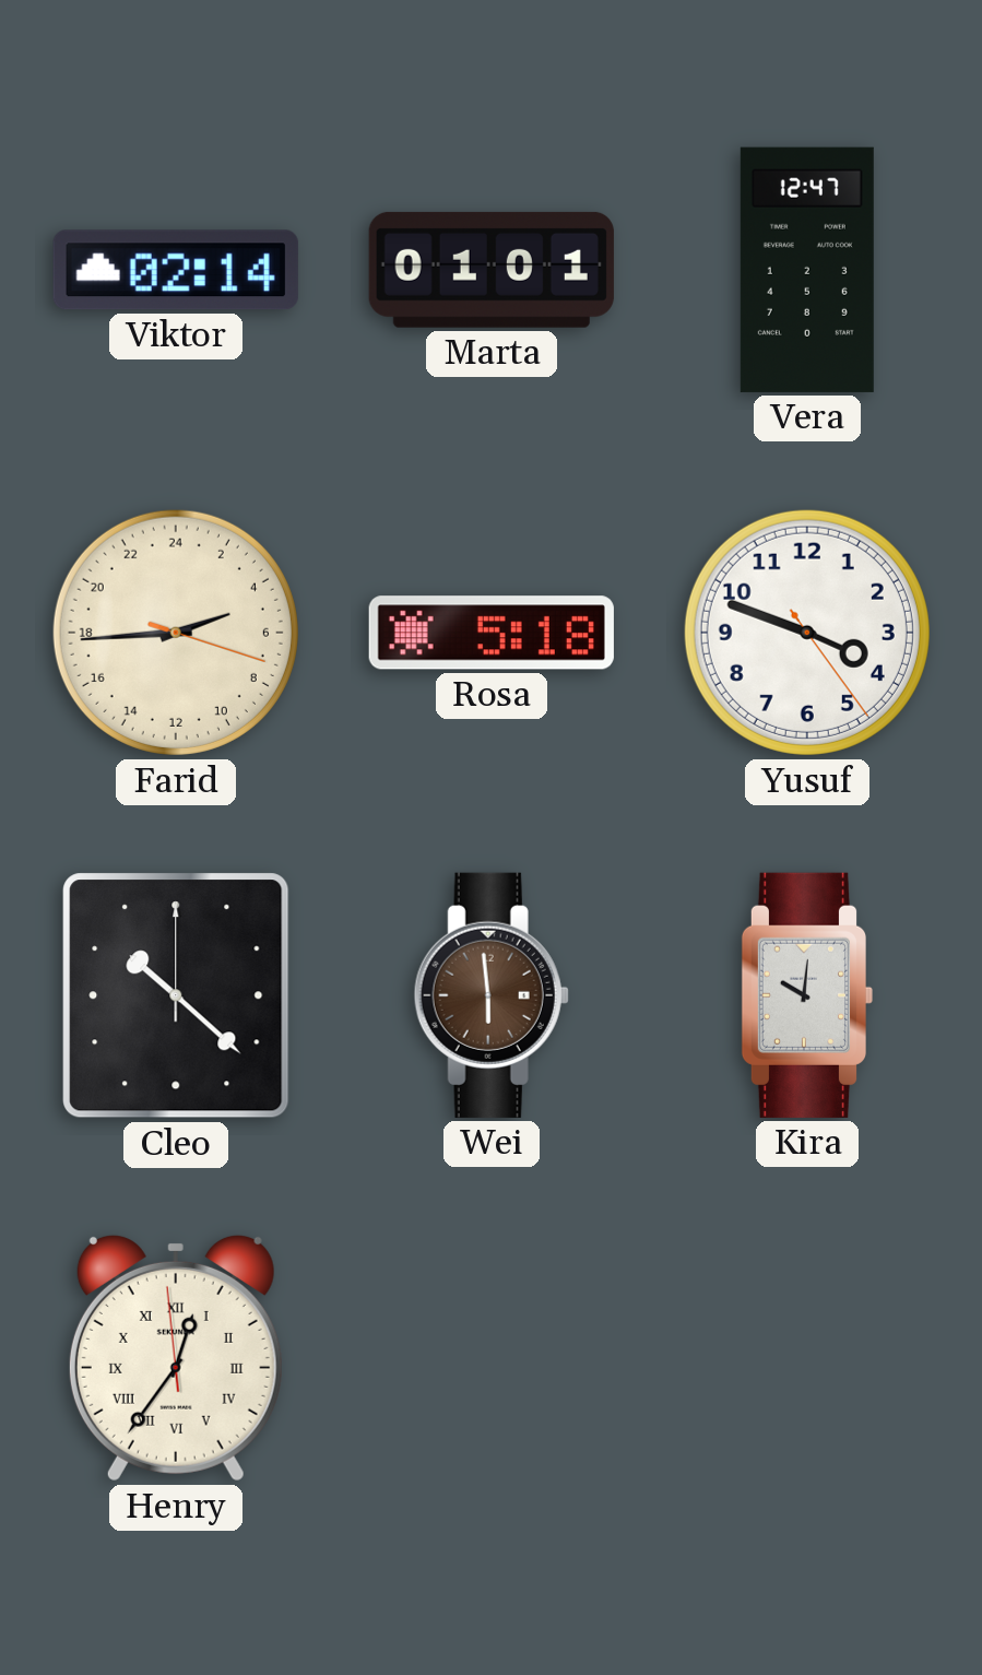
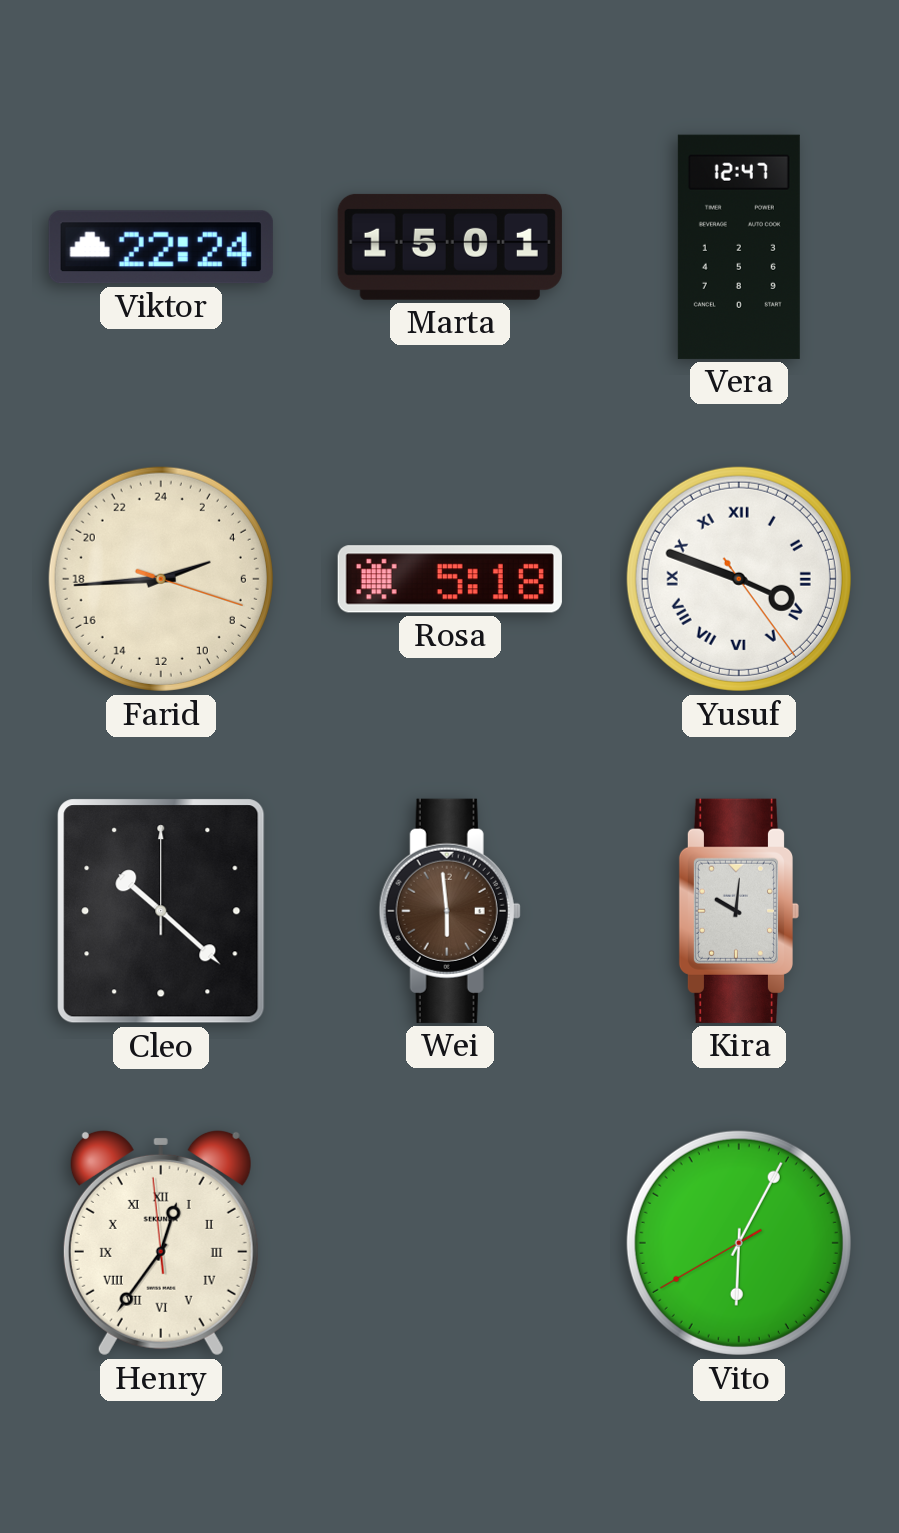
Viktor: 02:14 -> 22:24
Marta: 01:01 -> 15:01
Yusuf numerals: Arabic -> Roman
Vito: none -> 6:04
